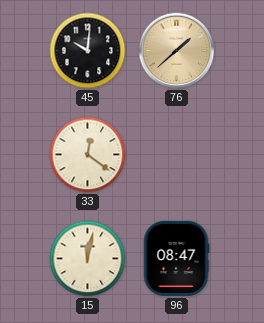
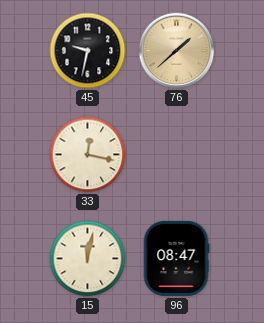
45: 10:01 -> 9:32
33: 12:21 -> 12:17
